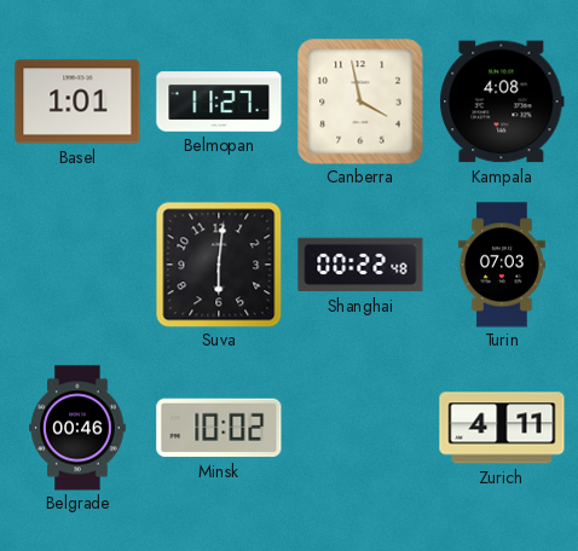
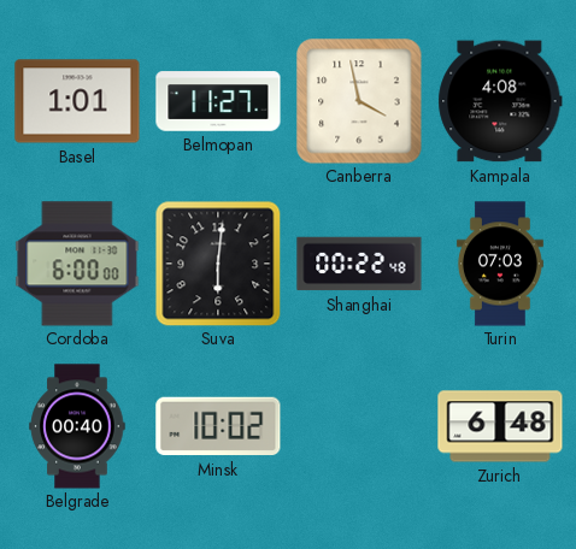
Cordoba: none -> 6:00
Belgrade: 00:46 -> 00:40
Zurich: 4:11 -> 6:48
